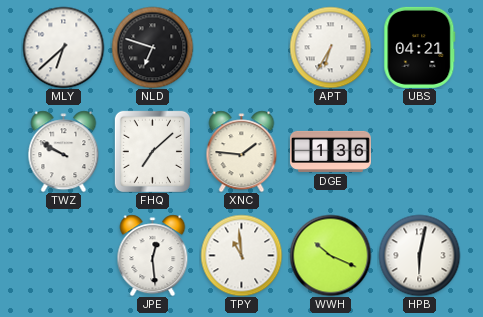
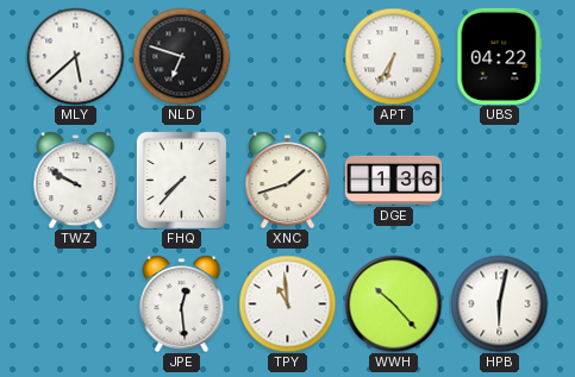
MLY: 6:38 -> 5:38
UBS: 04:21 -> 04:22
FHQ: 7:08 -> 7:37
XNC: 1:46 -> 1:42
WWH: 10:19 -> 10:23
